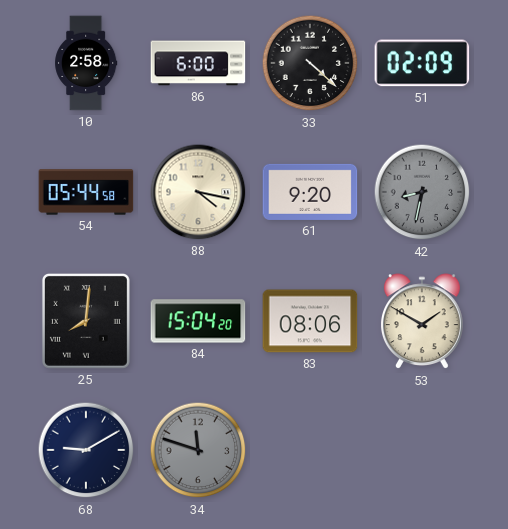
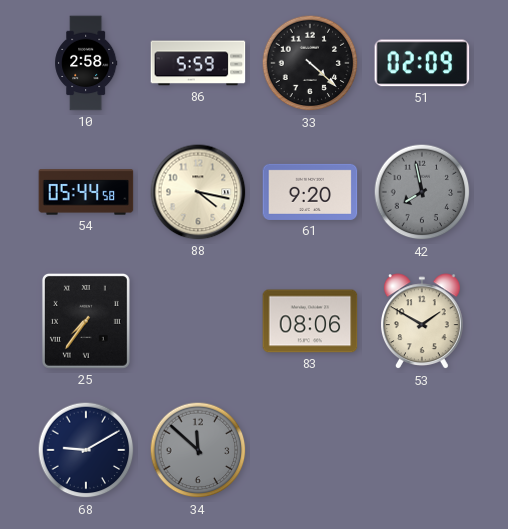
86: 6:00 -> 5:59
42: 8:32 -> 7:58
25: 8:01 -> 7:36
84: 15:04 -> none
34: 11:48 -> 11:52
